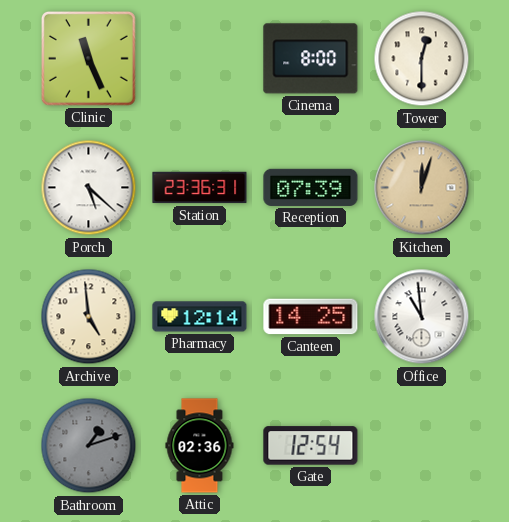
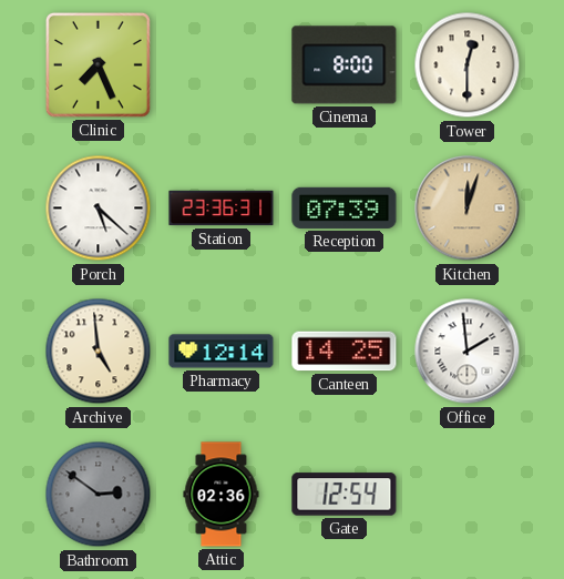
Clinic: 11:26 -> 7:26
Office: 10:59 -> 1:59
Bathroom: 1:12 -> 2:51
